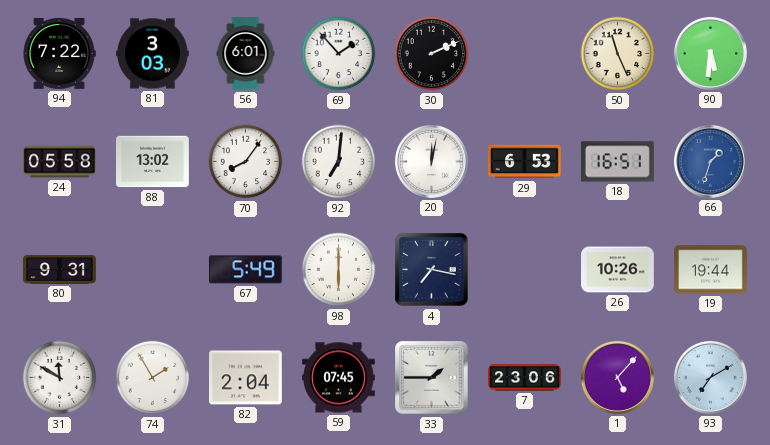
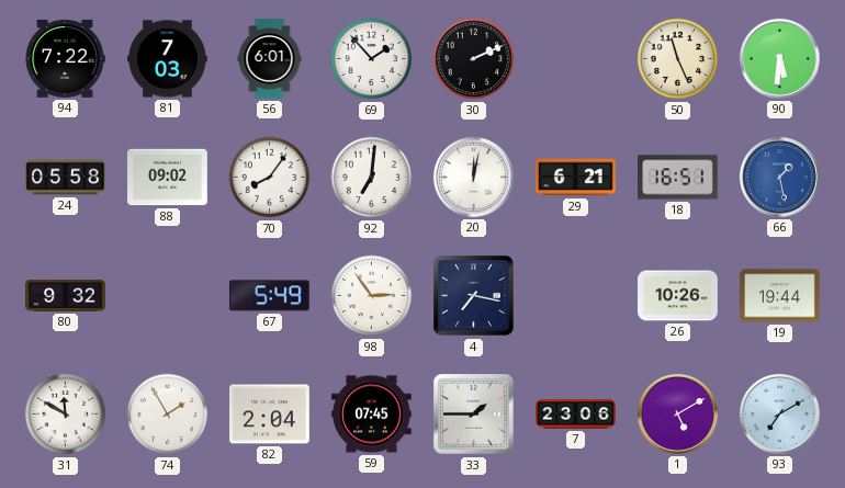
81: 3:03 -> 7:03
88: 13:02 -> 09:02
29: 6:53 -> 6:21
66: 1:33 -> 1:28
80: 9:31 -> 9:32
98: 6:00 -> 2:54
1: 5:07 -> 5:10
